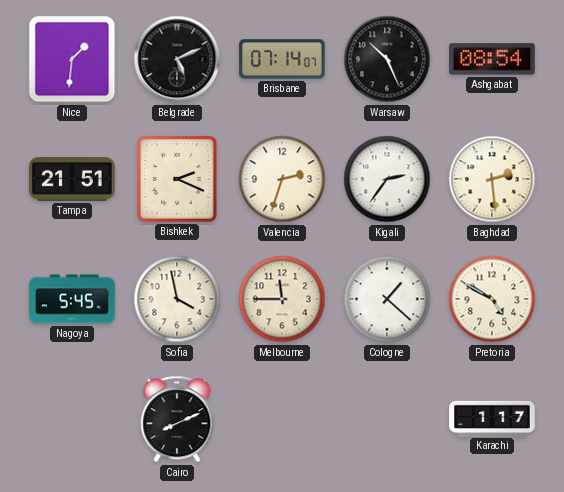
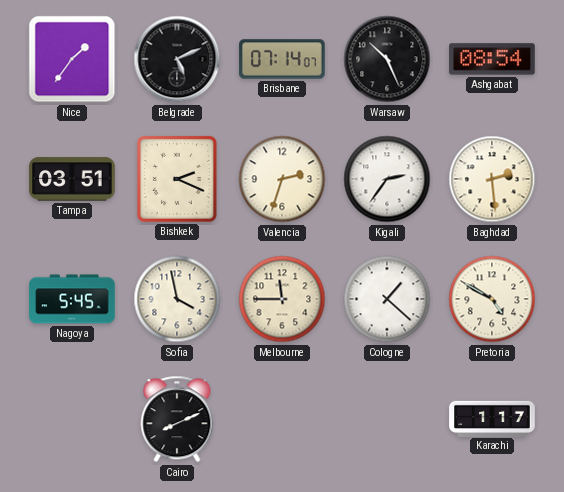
Nice: 1:31 -> 1:36
Tampa: 21:51 -> 03:51
